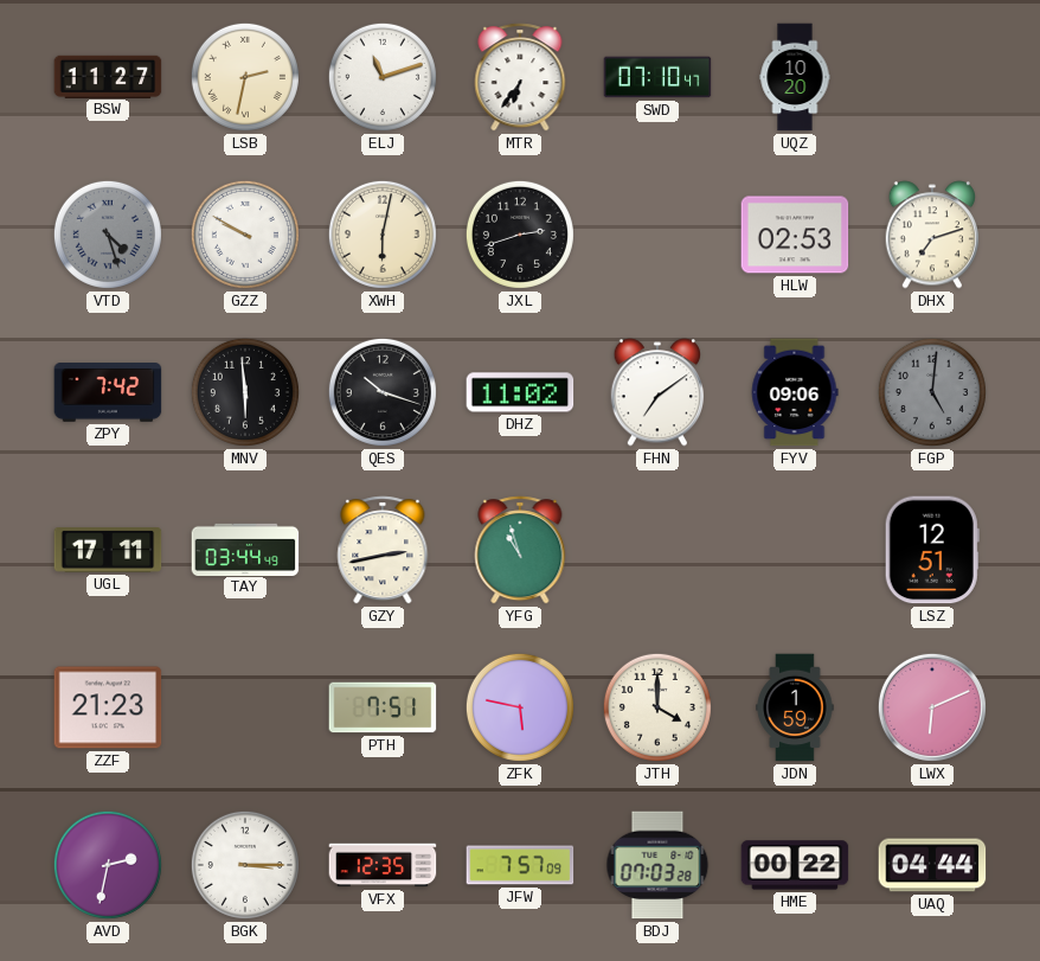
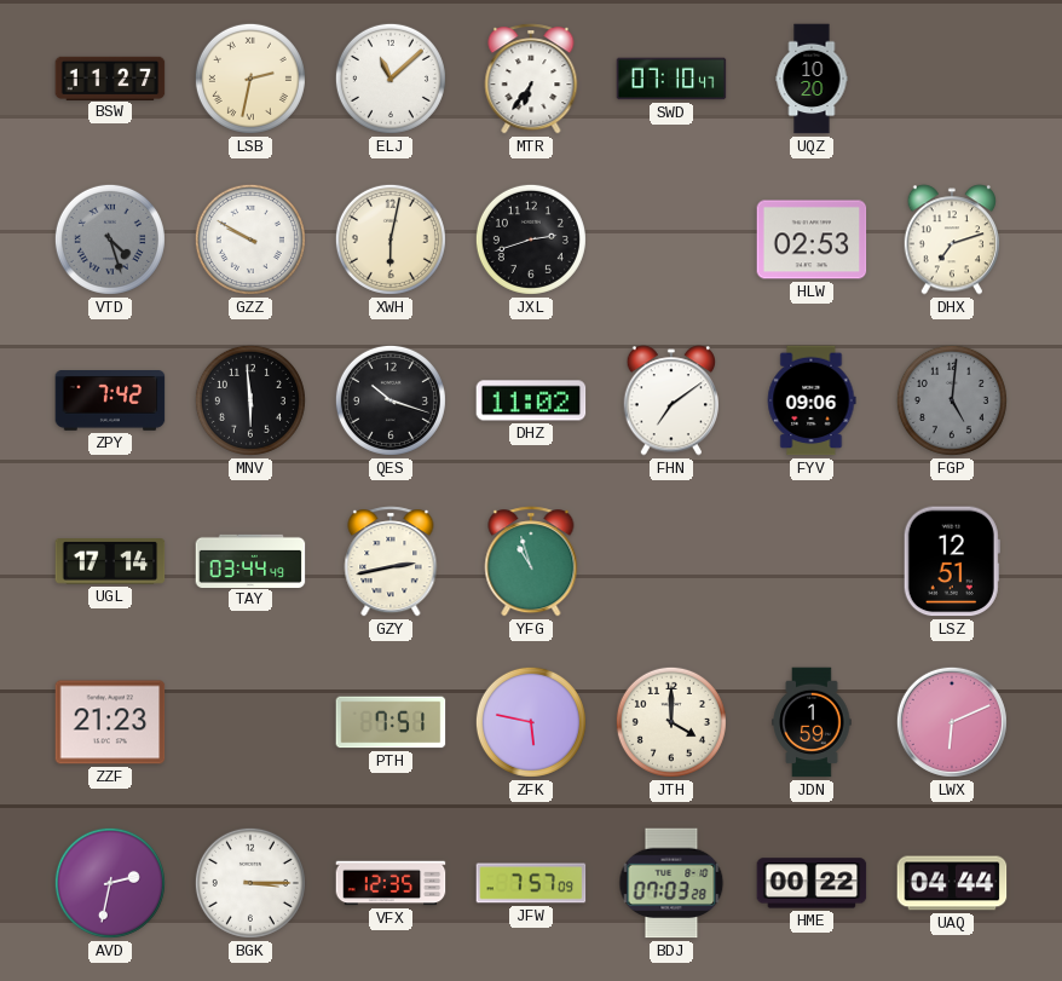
ELJ: 11:12 -> 11:08
UGL: 17:11 -> 17:14
